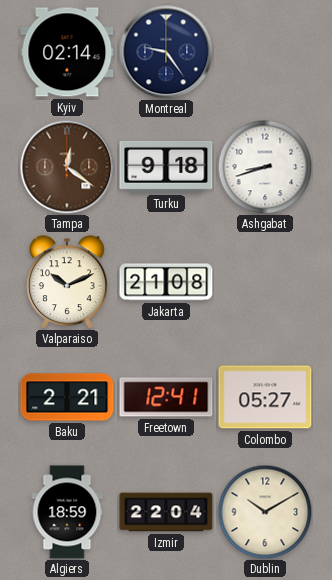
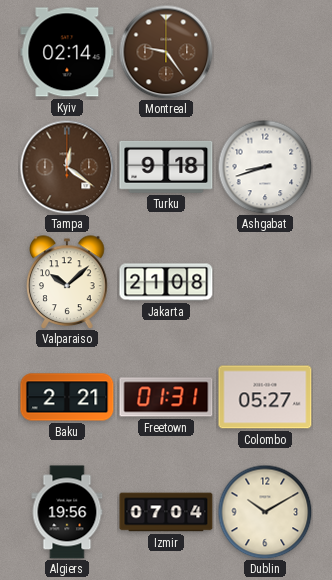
Montreal dial: navy -> brown
Valparaiso: 10:11 -> 10:08
Freetown: 12:41 -> 01:31
Algiers: 18:59 -> 19:56
Izmir: 22:04 -> 07:04
